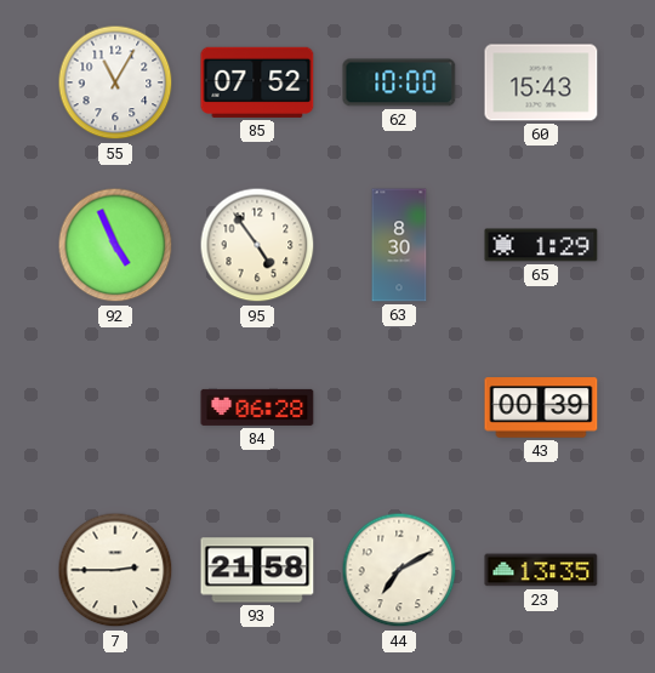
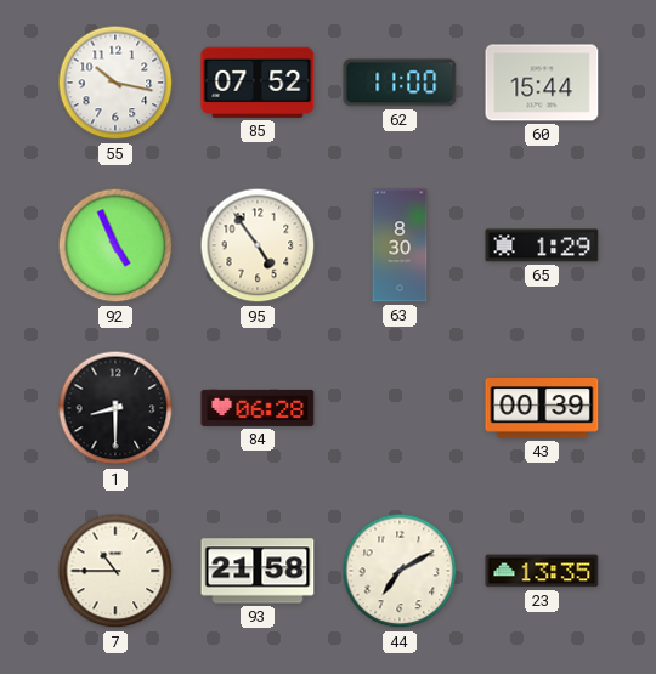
55: 11:05 -> 10:17
62: 10:00 -> 11:00
60: 15:43 -> 15:44
1: none -> 8:30
7: 2:45 -> 10:45
